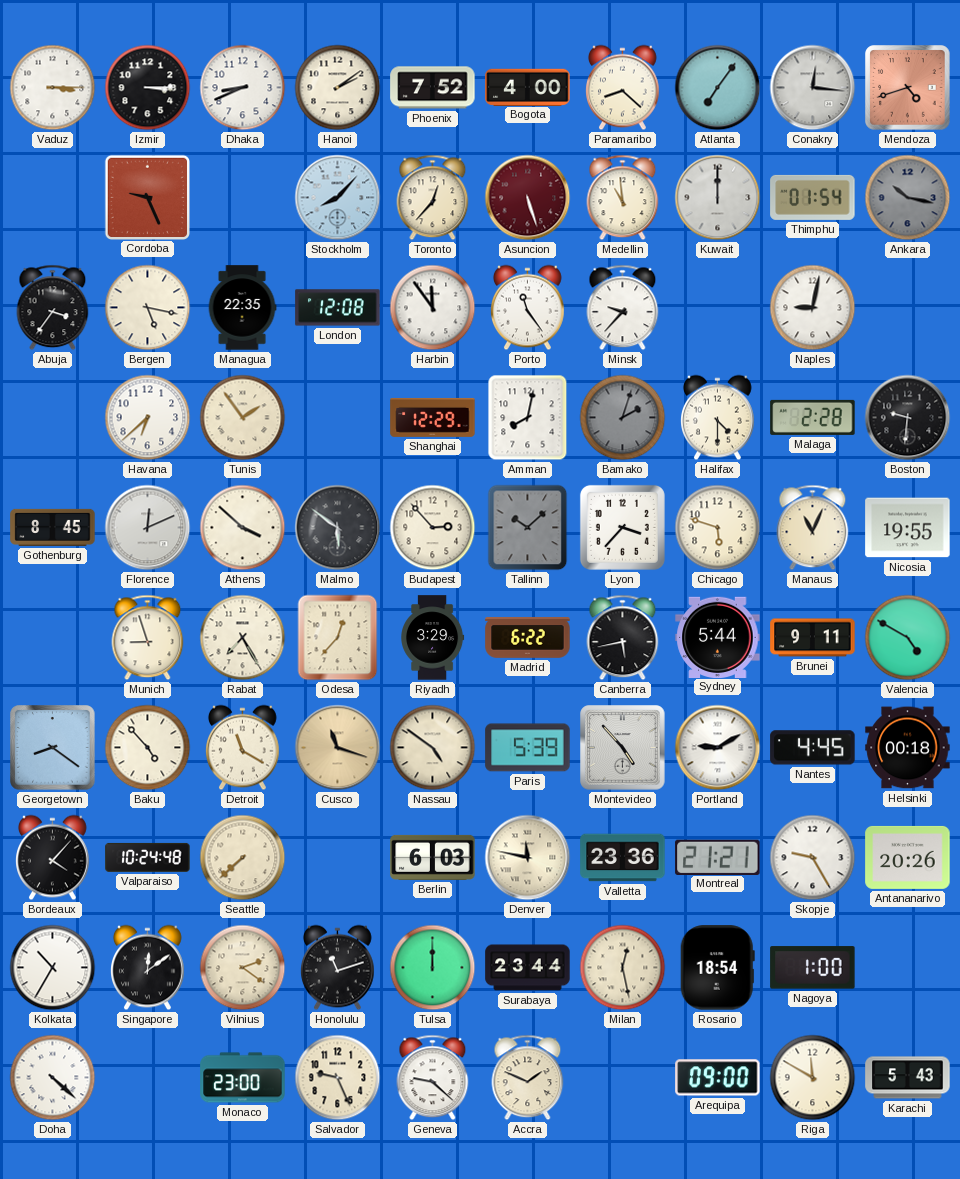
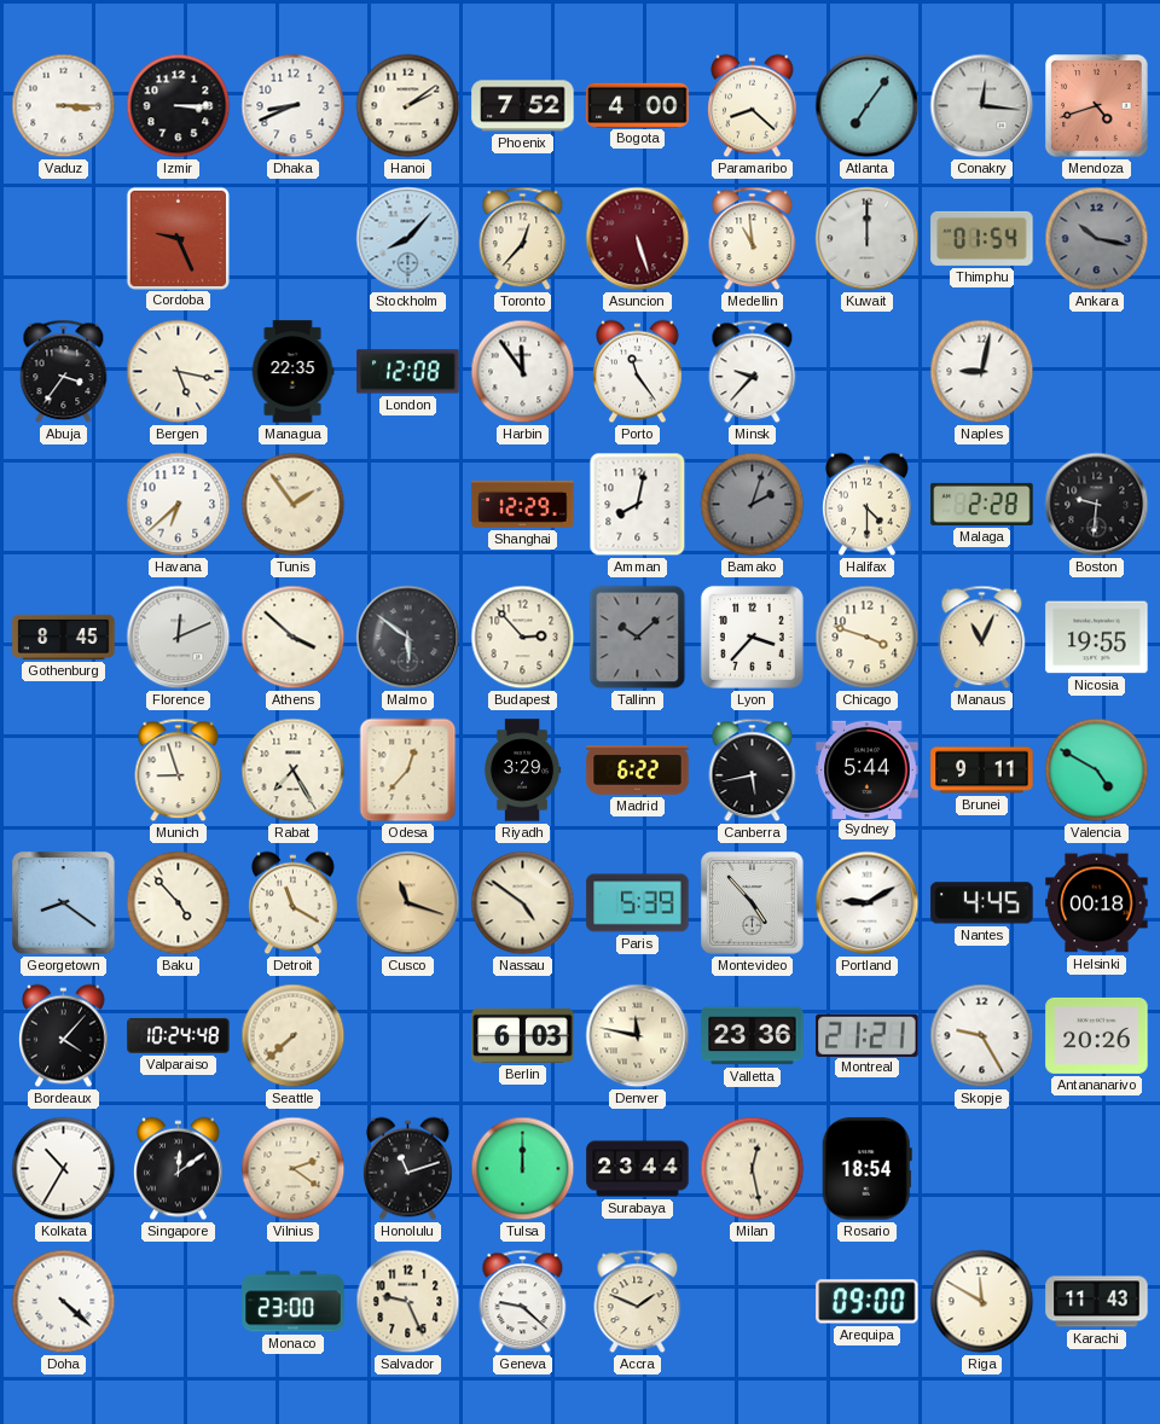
Chicago: 5:48 -> 3:48
Nagoya: 1:00 -> none
Karachi: 5:43 -> 11:43
